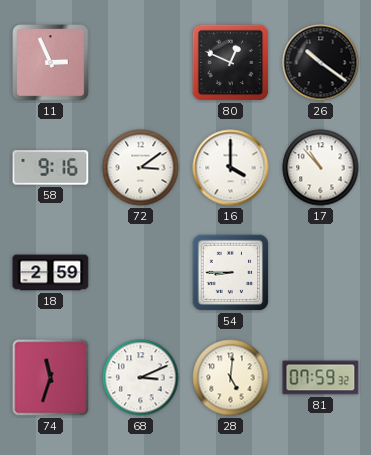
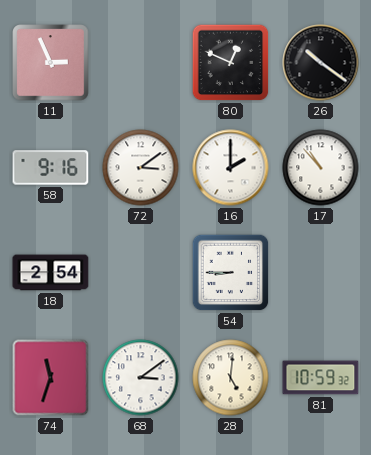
16: 4:00 -> 2:00
18: 2:59 -> 2:54
68: 3:11 -> 3:09
81: 07:59 -> 10:59
